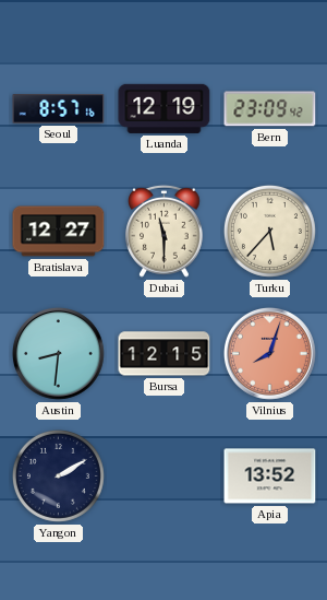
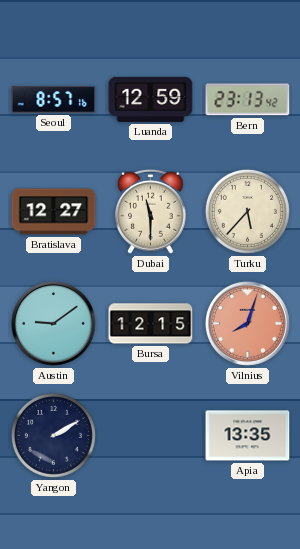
Luanda: 12:19 -> 12:59
Bern: 23:09 -> 23:13
Austin: 8:31 -> 9:09
Apia: 13:52 -> 13:35
